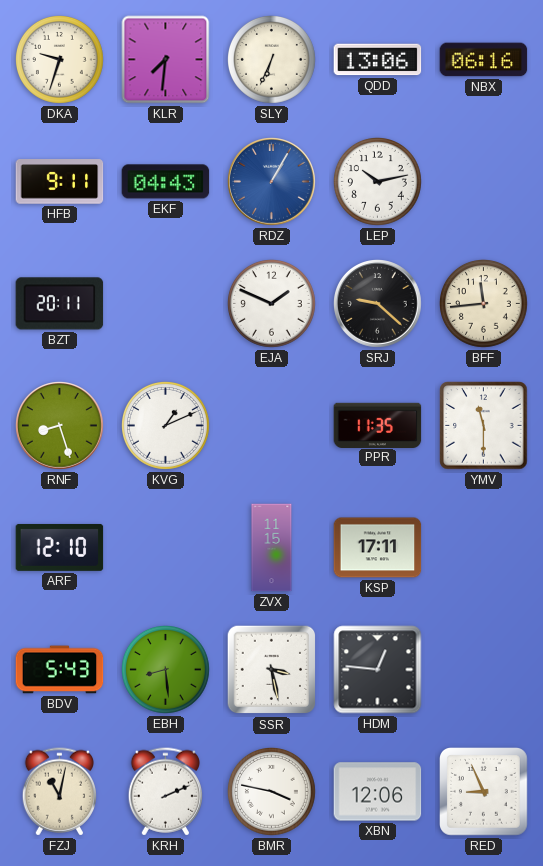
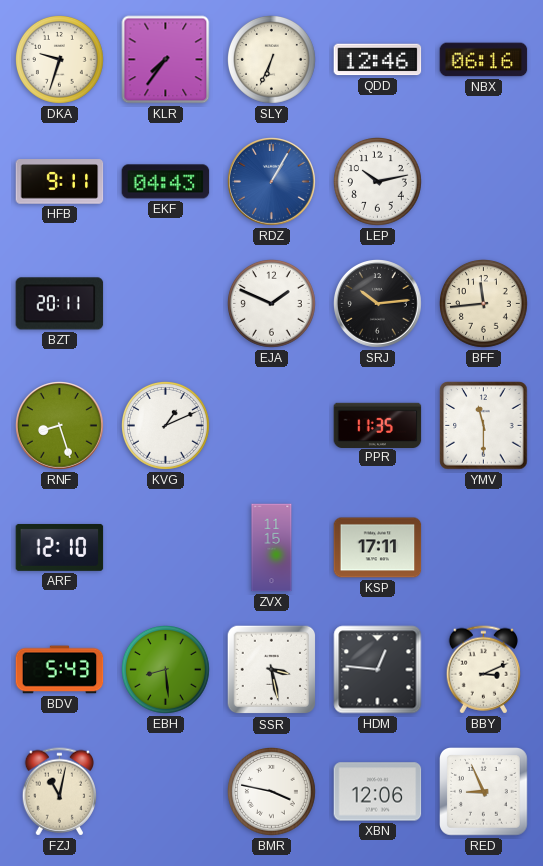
KLR: 7:31 -> 7:36
QDD: 13:06 -> 12:46
SRJ: 9:22 -> 10:14
BBY: none -> 3:11
KRH: 2:11 -> none
